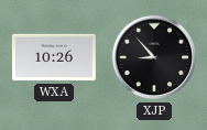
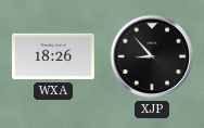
WXA: 10:26 -> 18:26
